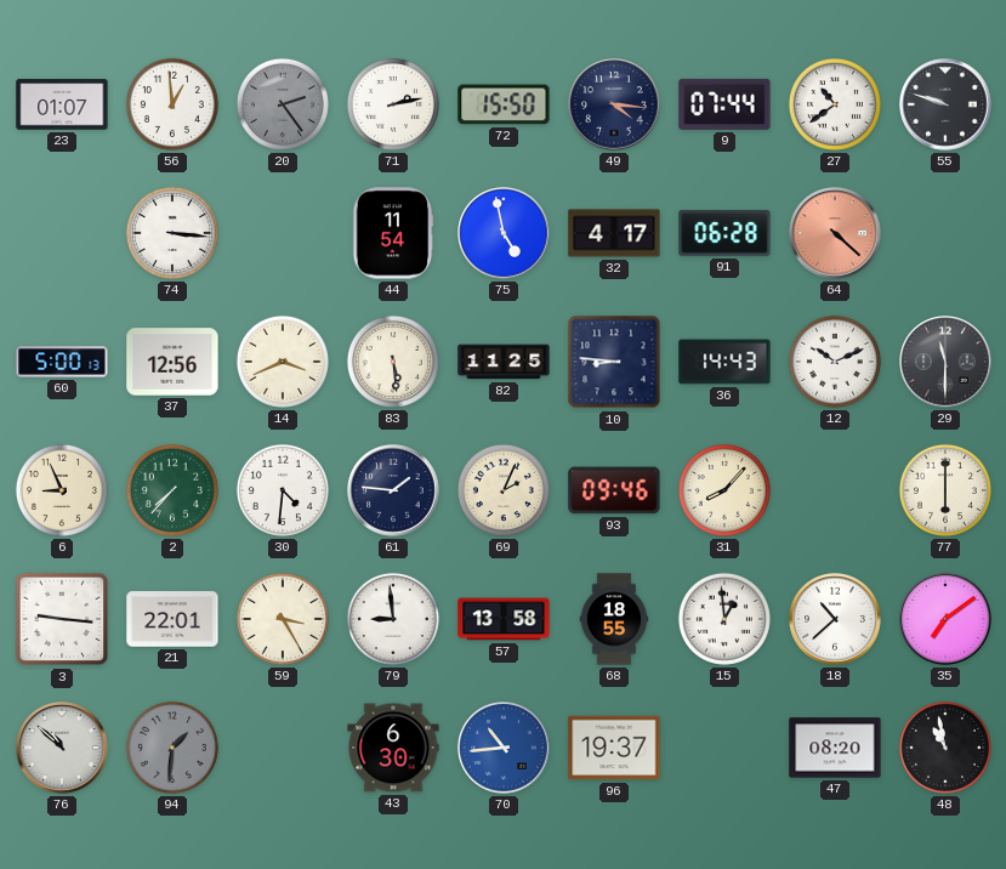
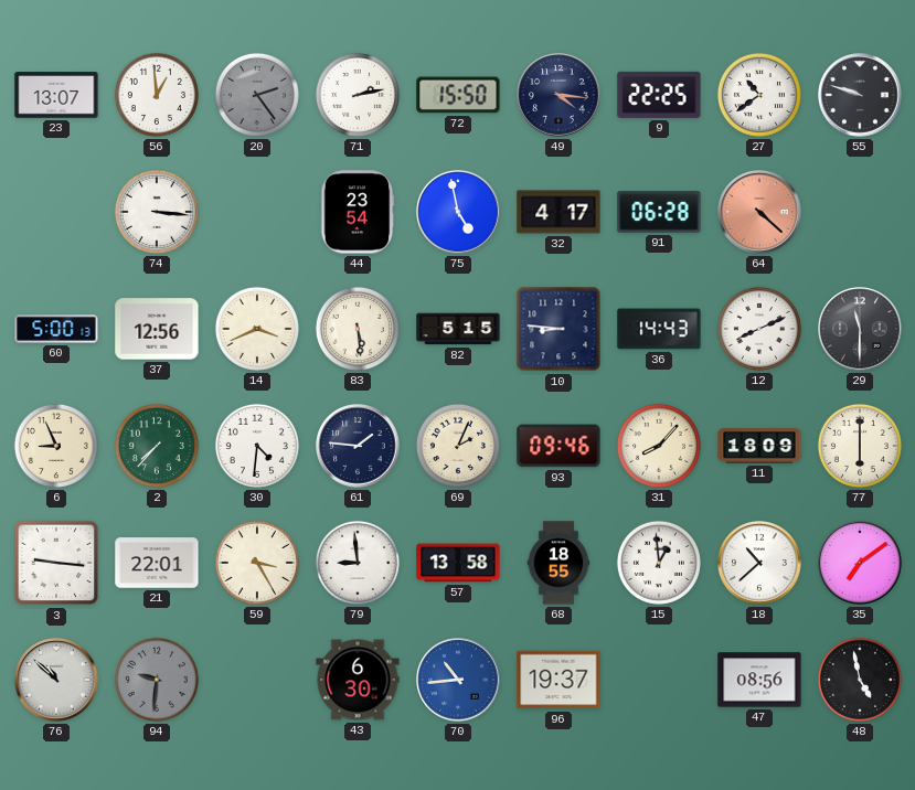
23: 01:07 -> 13:07
9: 07:44 -> 22:25
44: 11:54 -> 23:54
82: 11:25 -> 5:15
12: 10:11 -> 8:11
11: none -> 18:09
94: 1:31 -> 9:31
47: 08:20 -> 08:56
48: 10:58 -> 4:58
